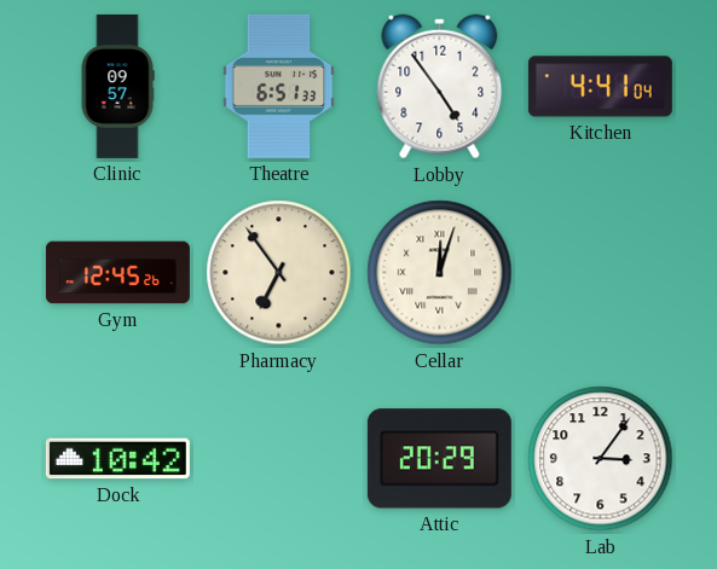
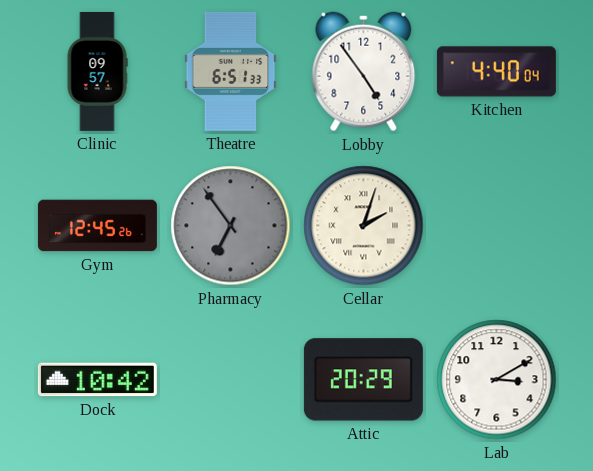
Kitchen: 4:41 -> 4:40
Pharmacy dial: cream -> grey
Cellar: 12:03 -> 2:03
Lab: 3:06 -> 3:10
